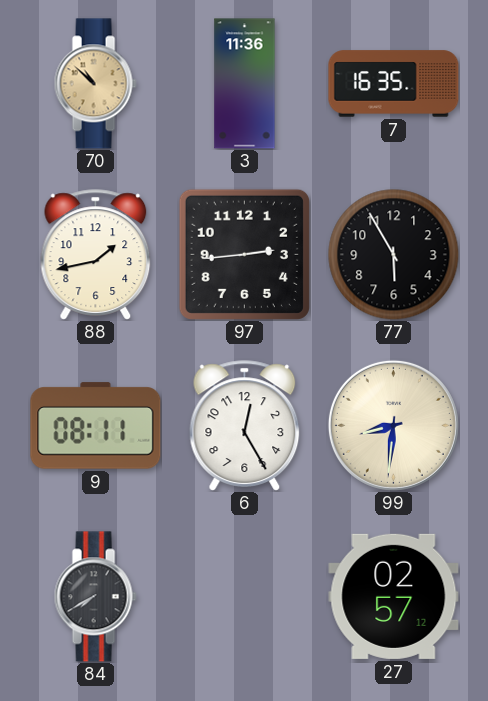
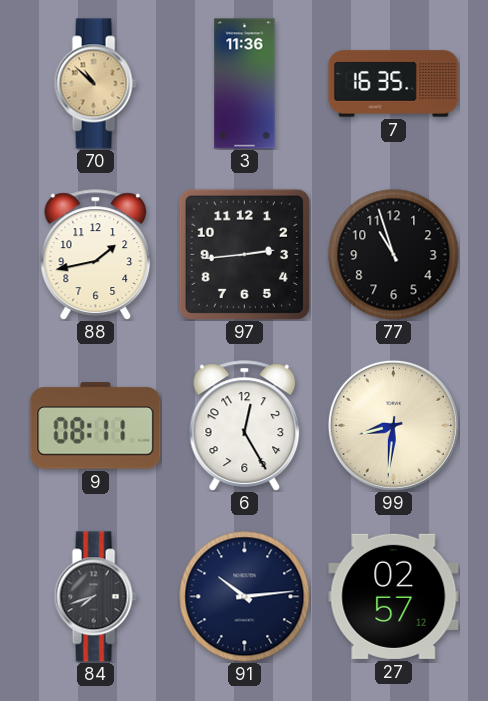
77: 5:55 -> 10:57
84: 7:40 -> 7:42
91: none -> 10:14
